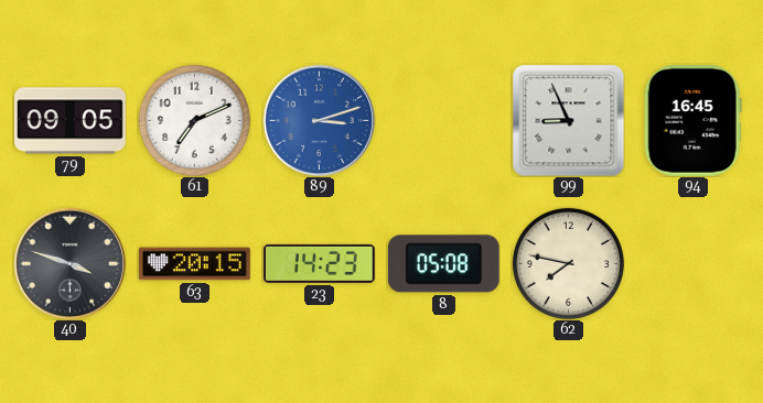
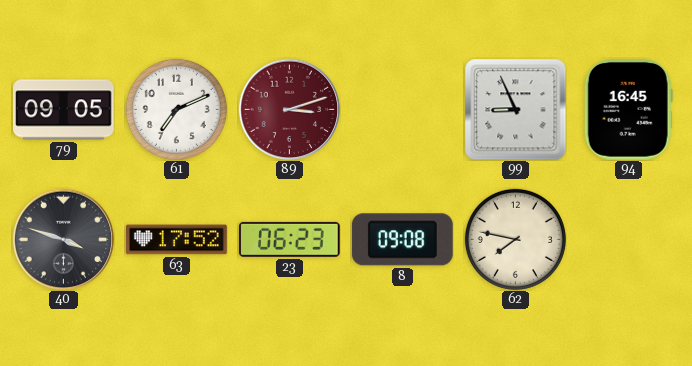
89 dial: blue -> burgundy
63: 20:15 -> 17:52
23: 14:23 -> 06:23
8: 05:08 -> 09:08
